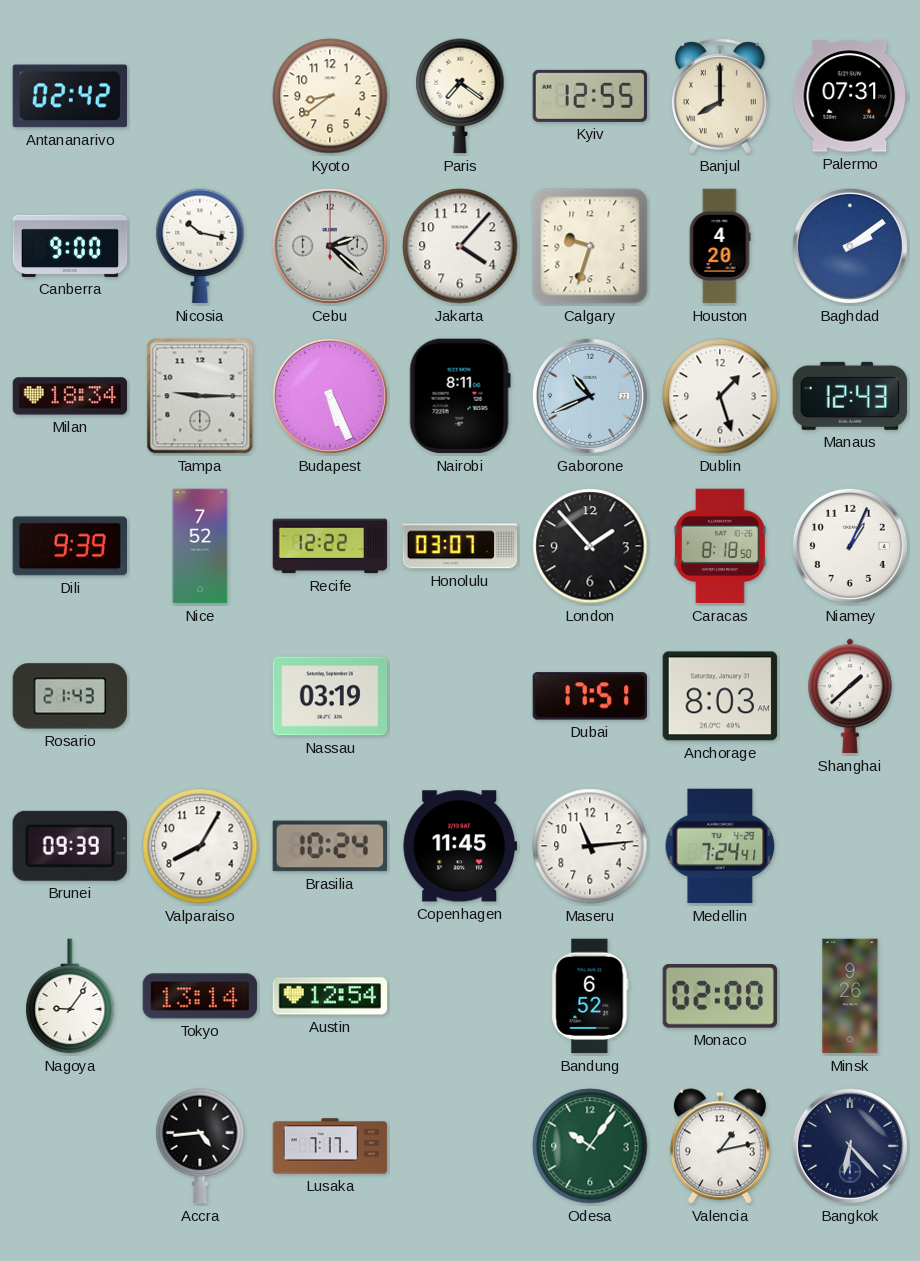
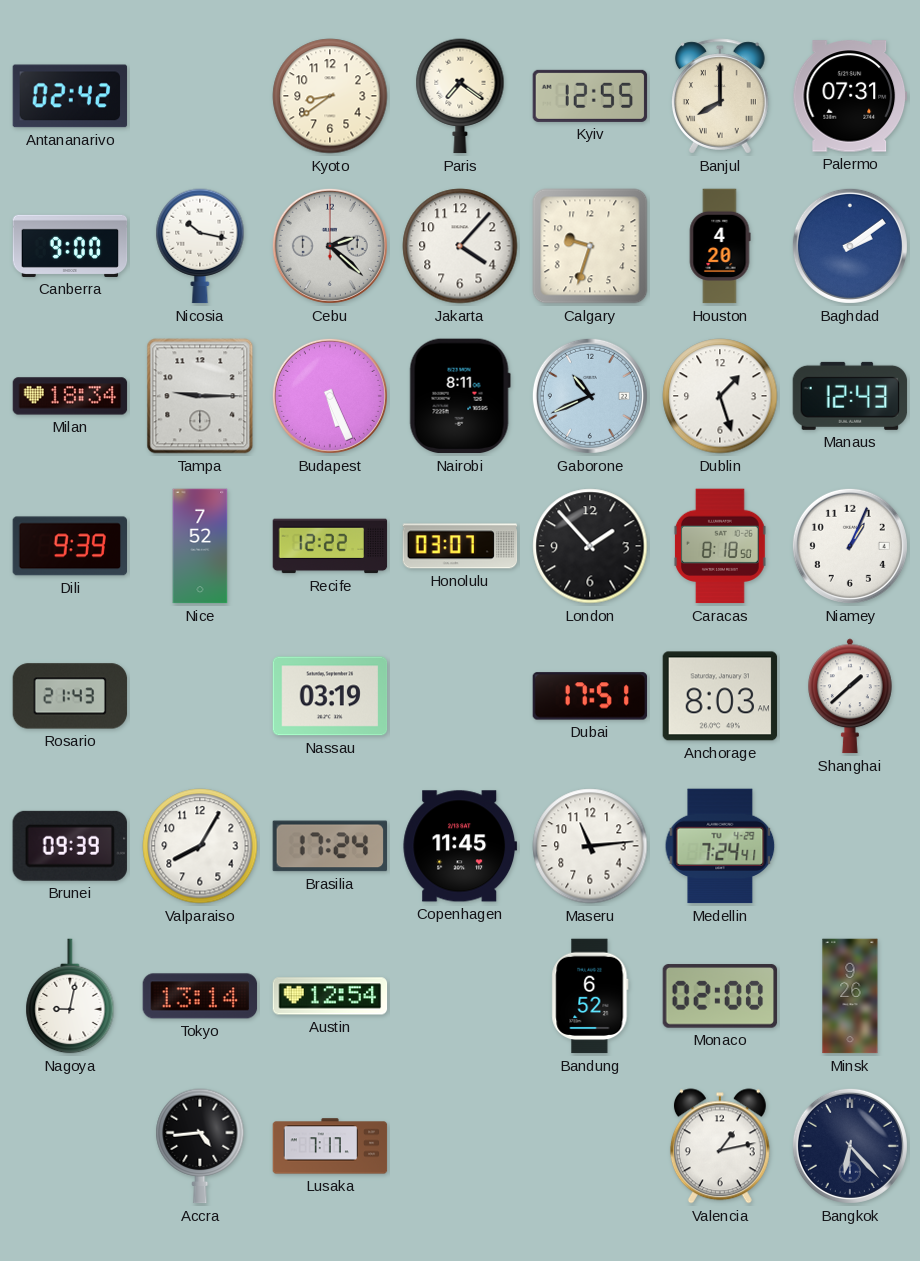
Brasilia: 10:24 -> 17:24
Nagoya: 9:06 -> 9:02
Odesa: 10:06 -> none
